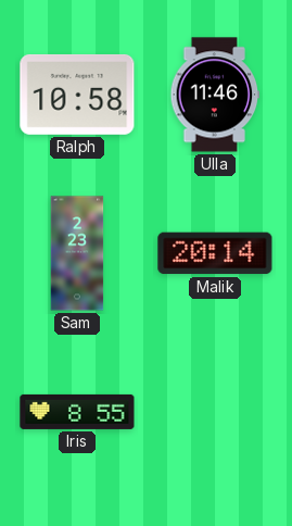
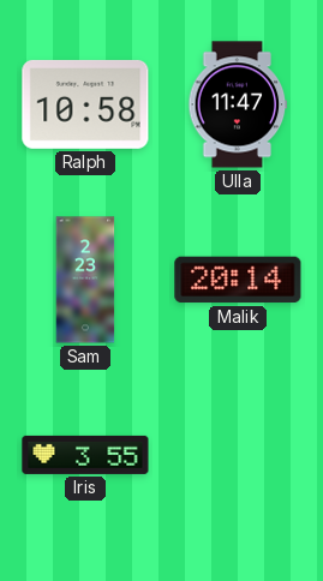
Ulla: 11:46 -> 11:47
Iris: 8:55 -> 3:55
